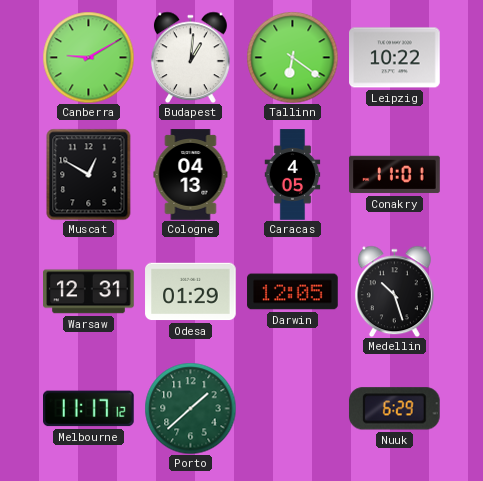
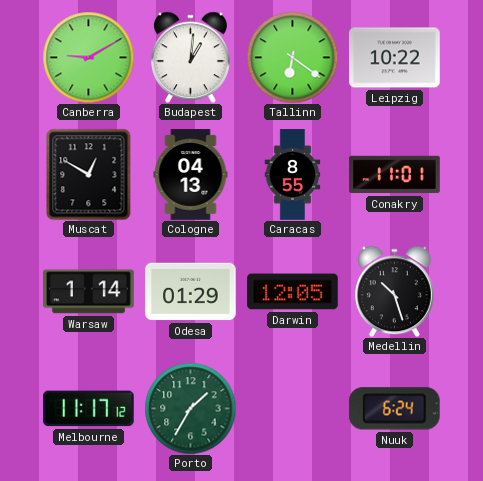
Caracas: 4:05 -> 8:55
Warsaw: 12:31 -> 1:14
Porto: 1:38 -> 1:35
Nuuk: 6:29 -> 6:24
